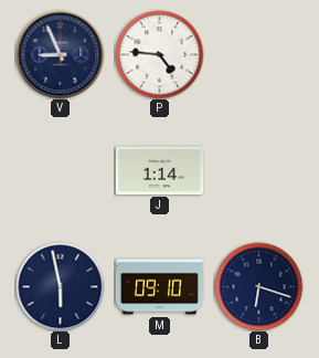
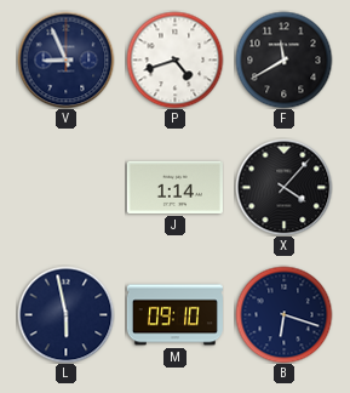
P: 4:46 -> 4:42
F: none -> 11:40
X: none -> 4:07
